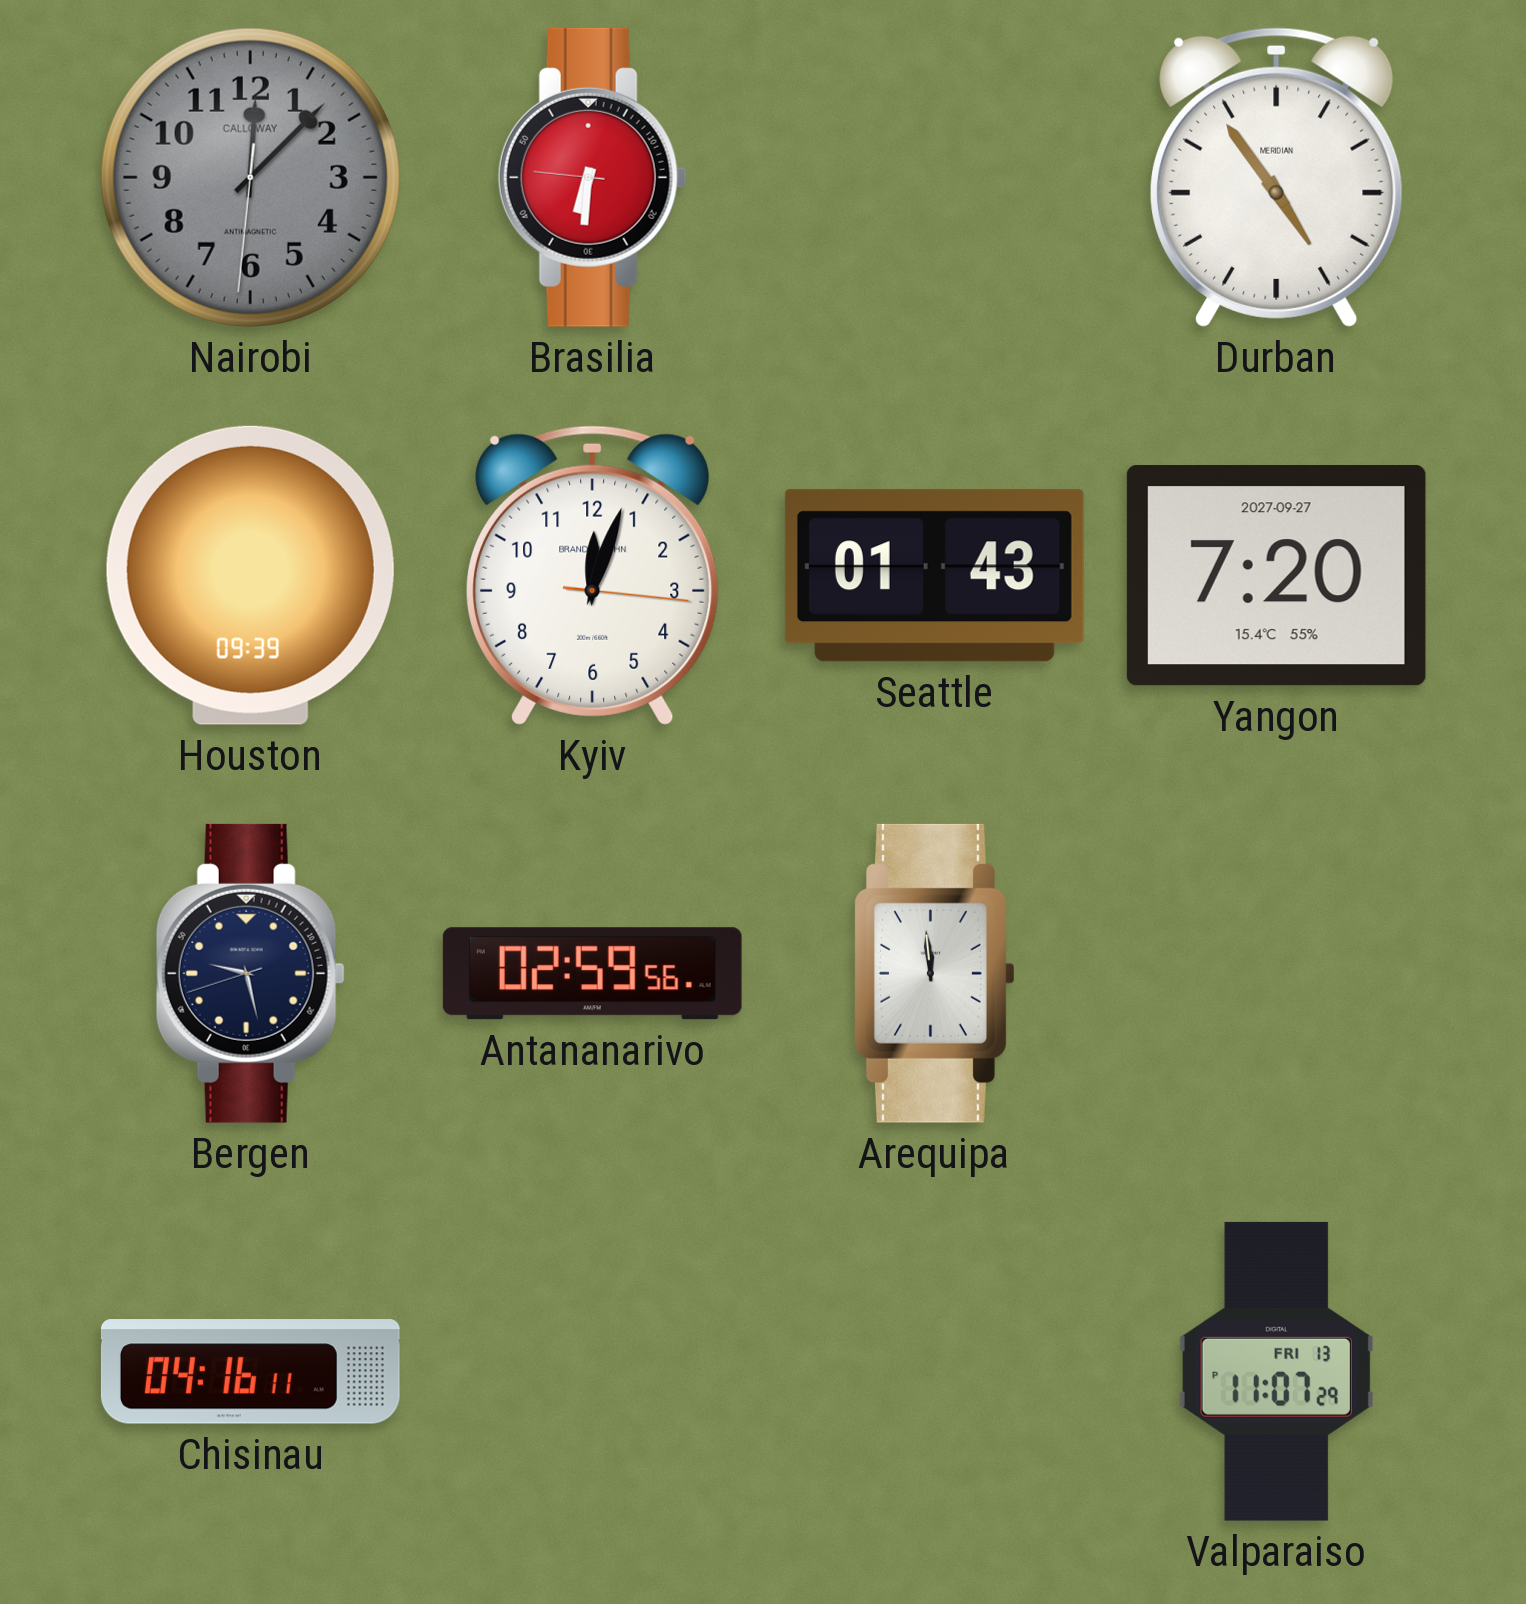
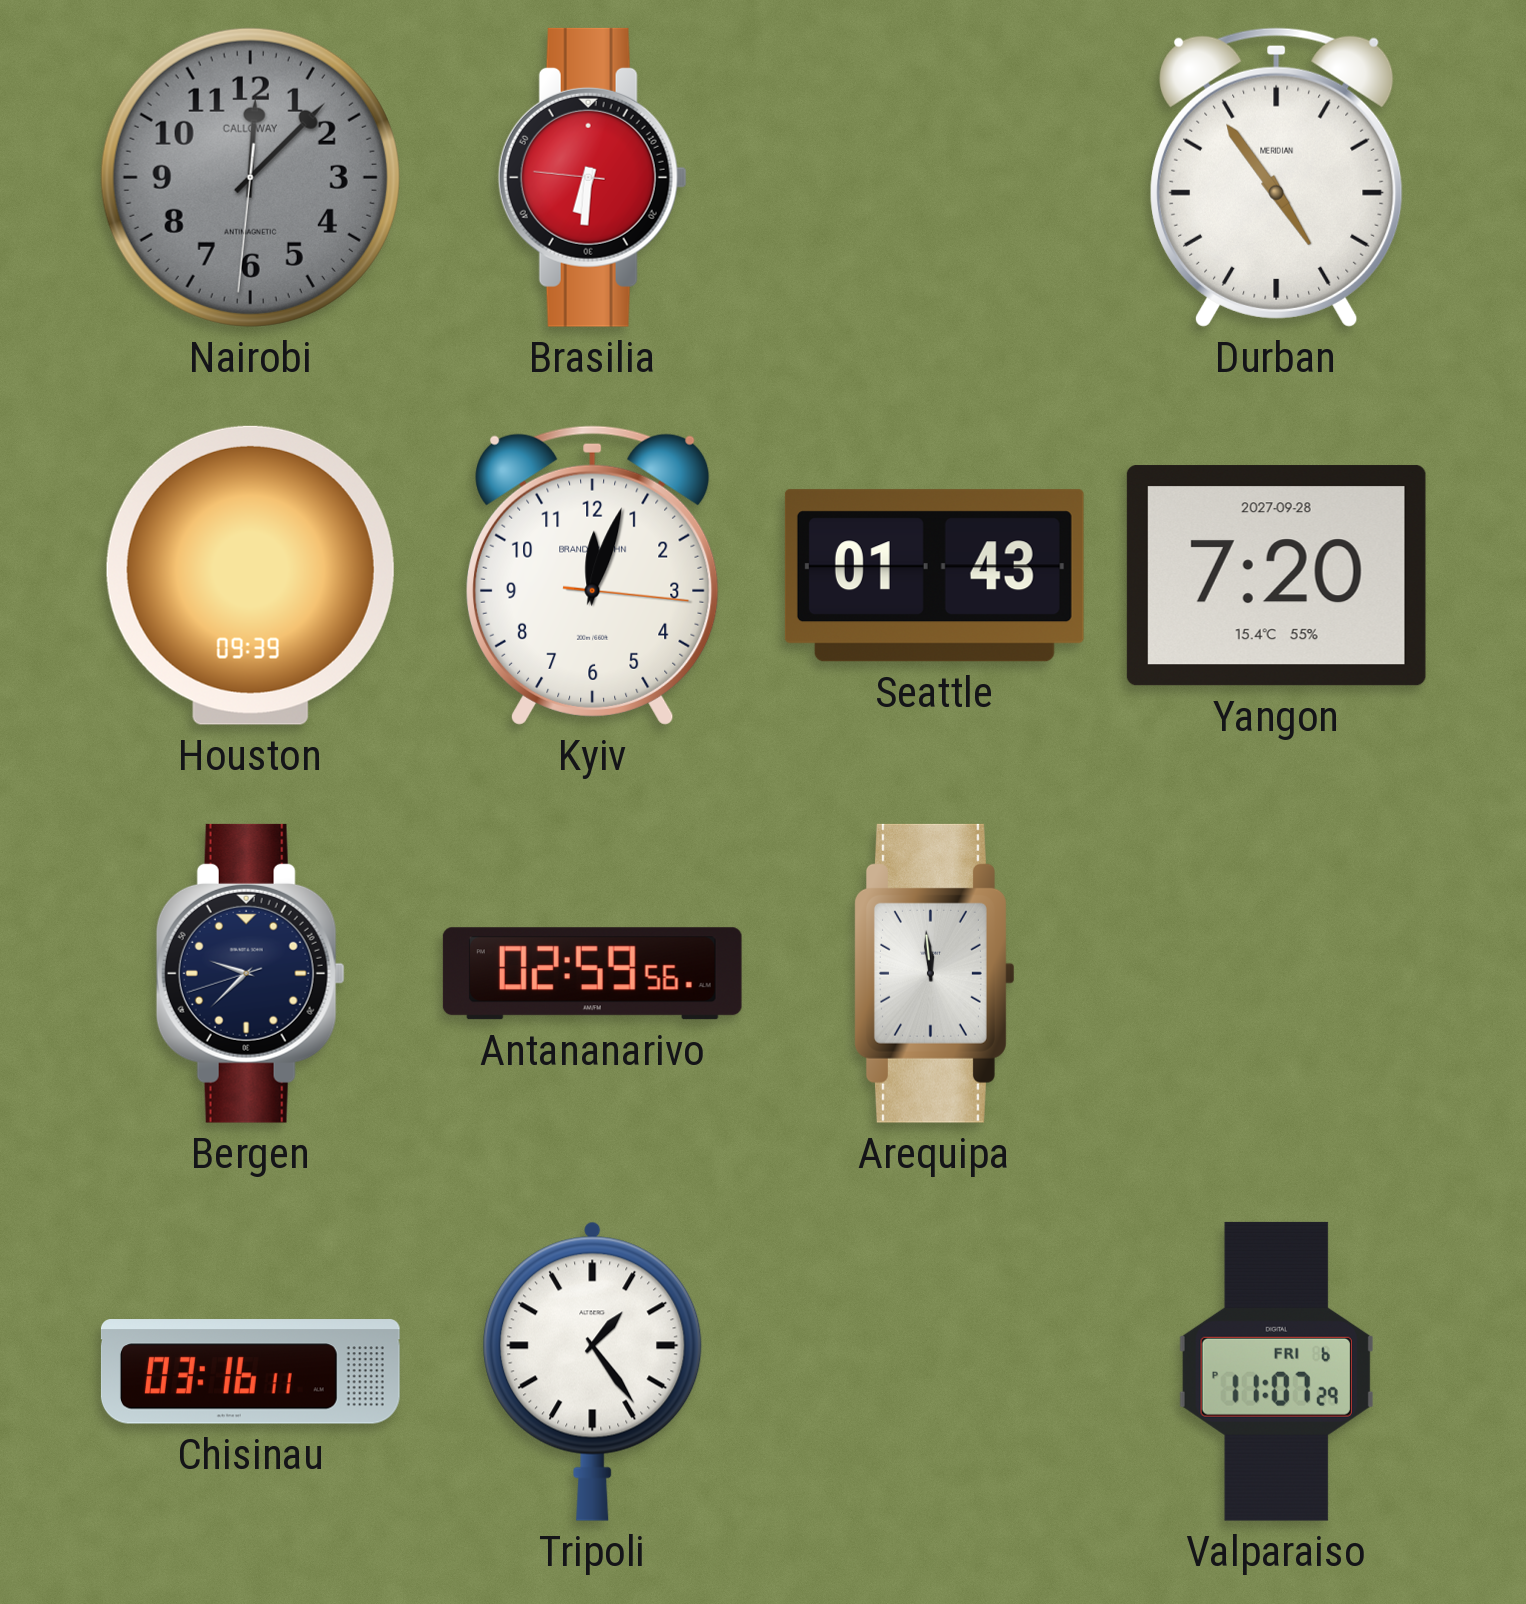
Yangon date: 2027-09-27 -> 2027-09-28
Bergen: 9:27 -> 9:37
Chisinau: 04:16 -> 03:16
Tripoli: none -> 1:24
Valparaiso date: FRI 13 -> FRI 6
